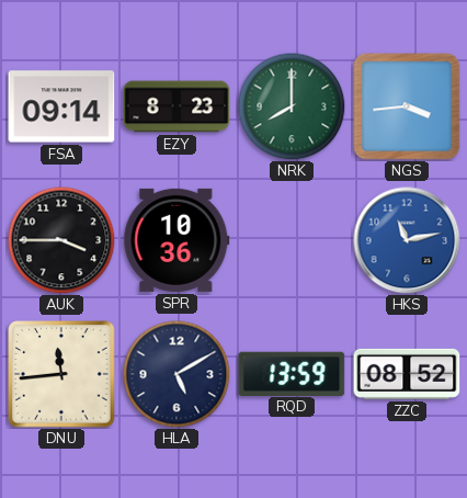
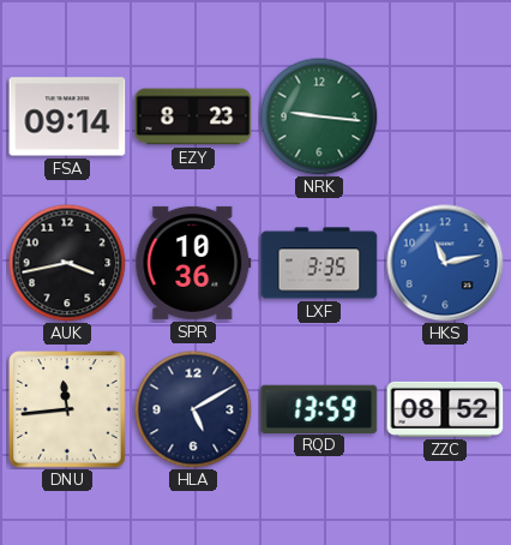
NRK: 8:00 -> 9:16
NGS: 3:44 -> none
AUK: 3:45 -> 3:43
LXF: none -> 3:35
